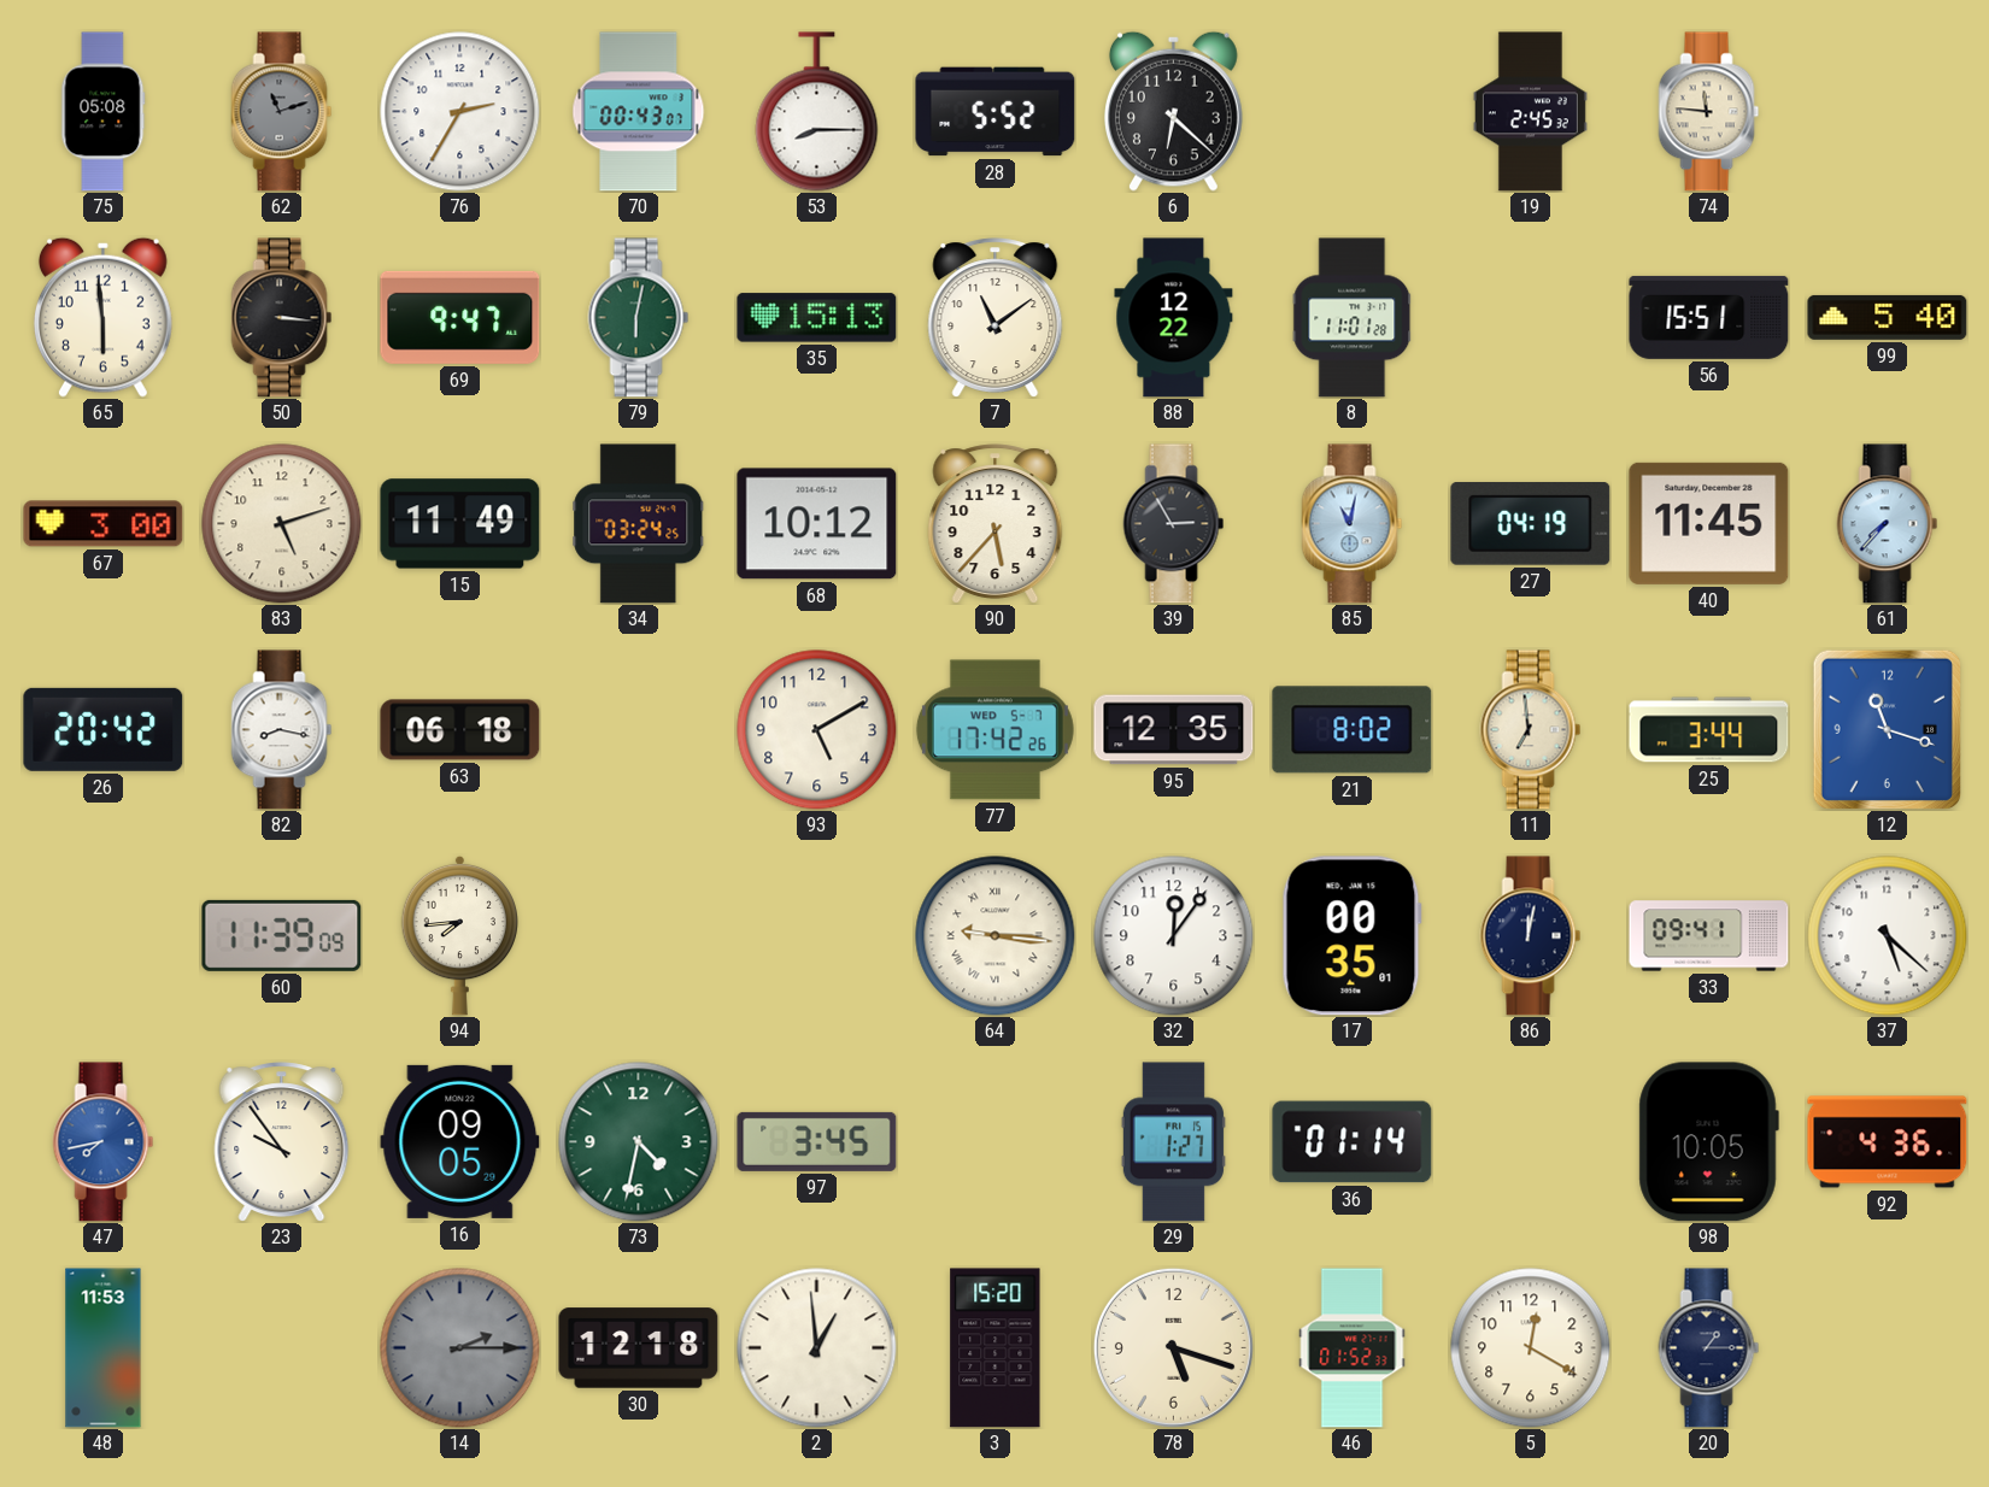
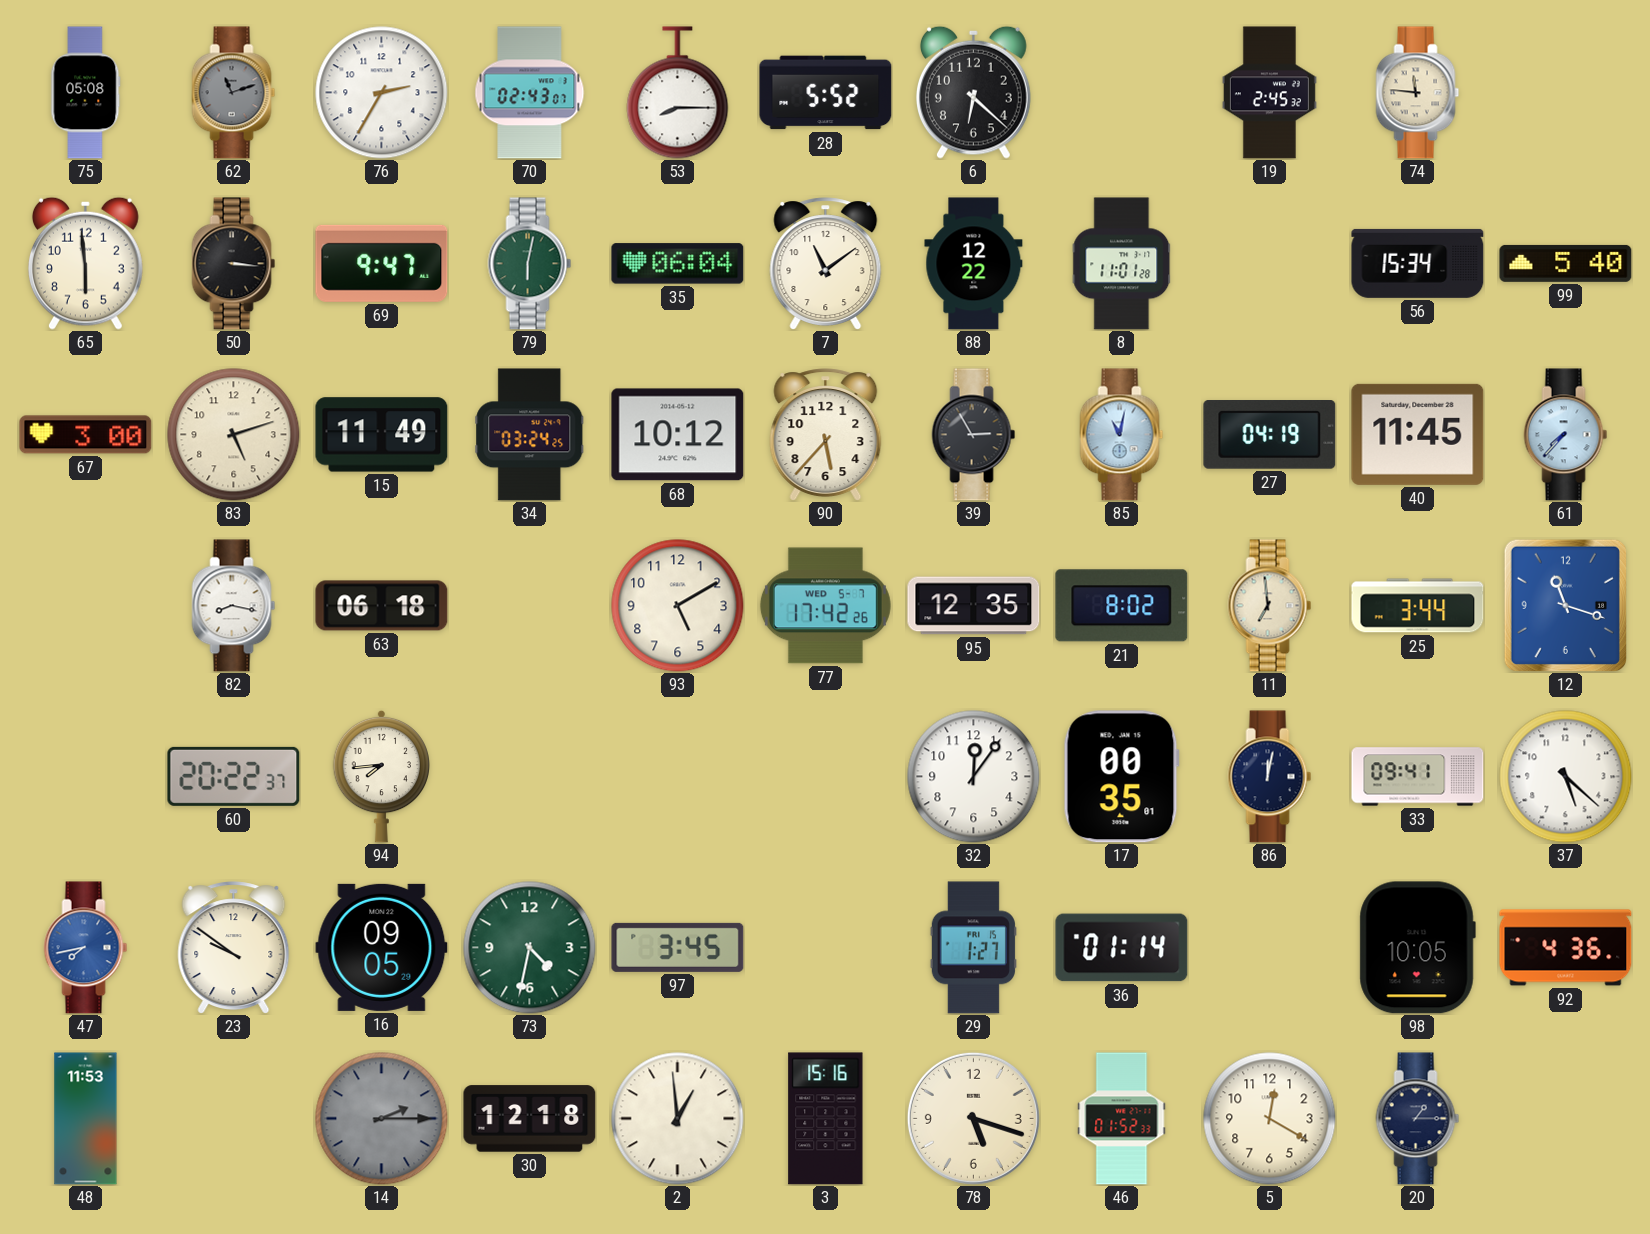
70: 00:43 -> 02:43
35: 15:13 -> 06:04
56: 15:51 -> 15:34
26: 20:42 -> none
60: 11:39 -> 20:22
64: 9:16 -> none
23: 9:54 -> 9:51
3: 15:20 -> 15:16
